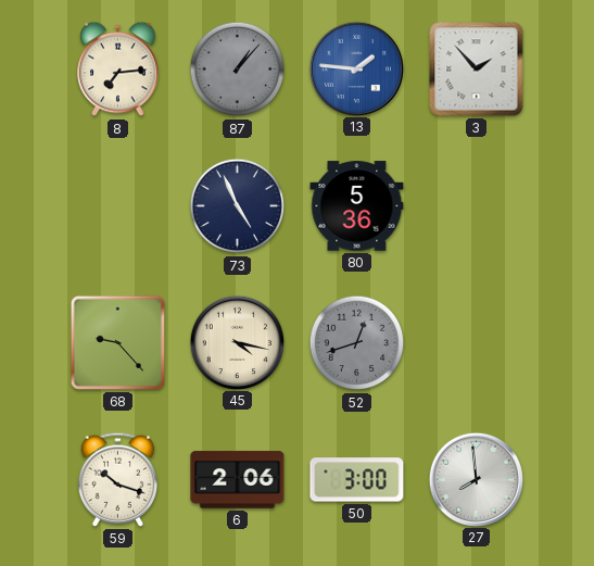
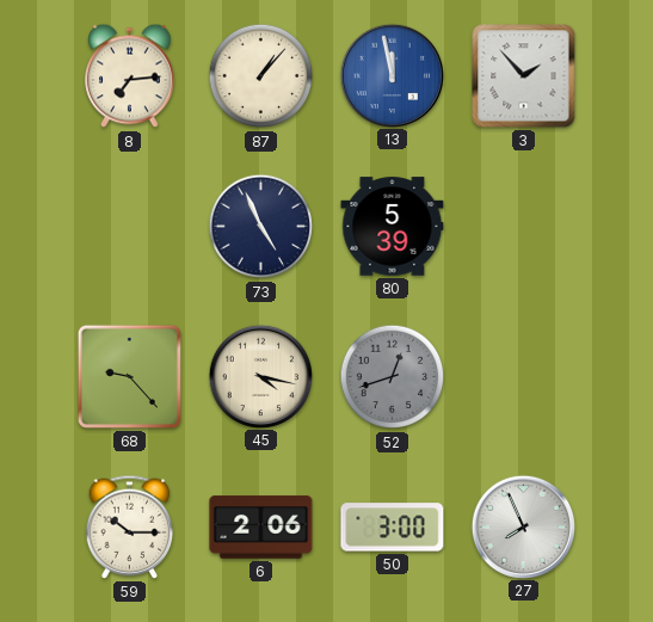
87 dial: grey -> cream
13: 1:46 -> 11:58
80: 5:36 -> 5:39
59: 10:18 -> 10:15
27: 7:59 -> 7:56
